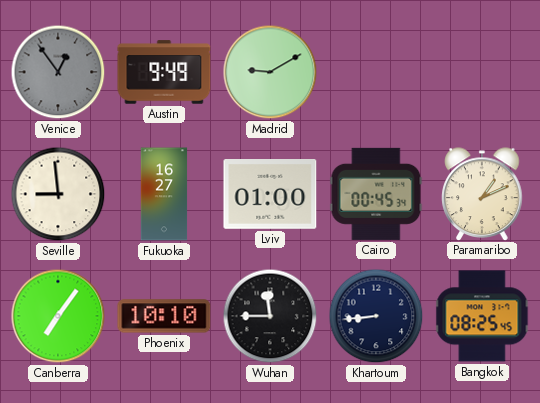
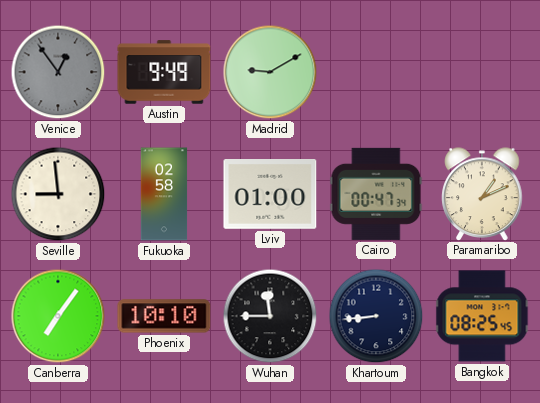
Fukuoka: 16:27 -> 02:58
Cairo: 00:45 -> 00:47
